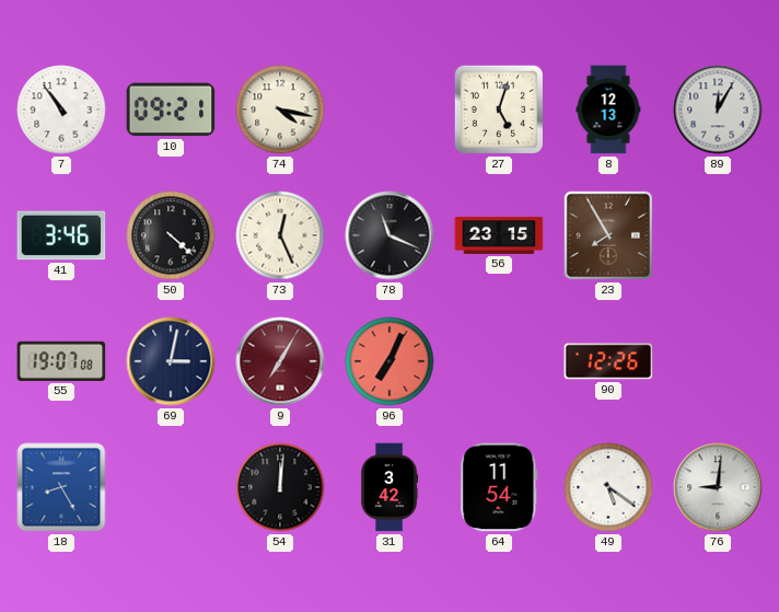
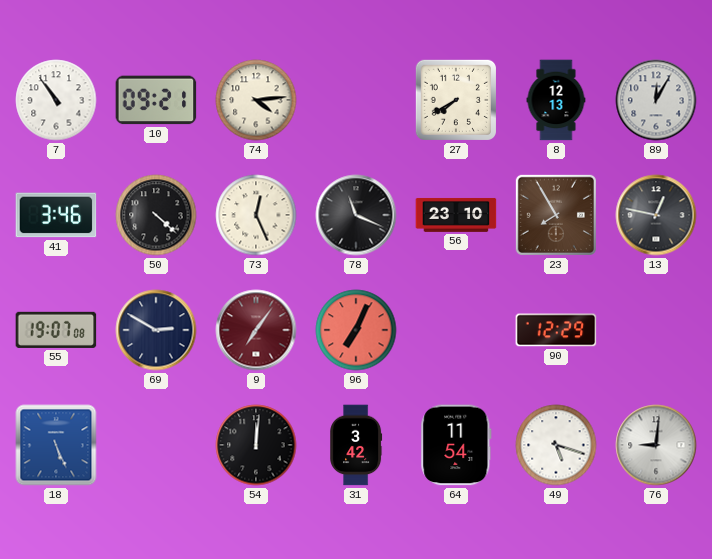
74: 4:17 -> 4:14
27: 5:03 -> 7:40
56: 23:15 -> 23:10
13: none -> 12:47
69: 3:02 -> 2:50
9: 7:05 -> 7:06
90: 12:26 -> 12:29
18: 8:25 -> 5:26
49: 5:21 -> 5:18
